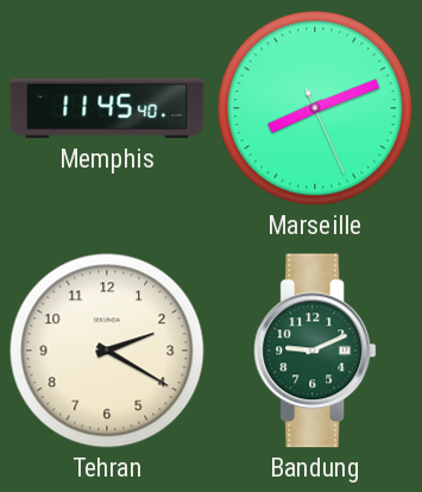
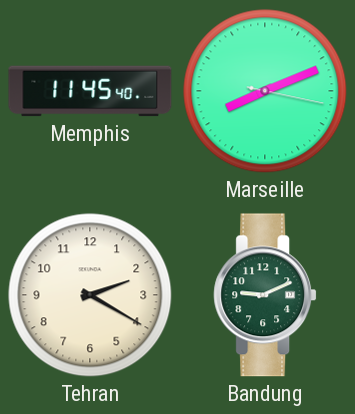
Marseille: 8:11:26 -> 8:11:17
